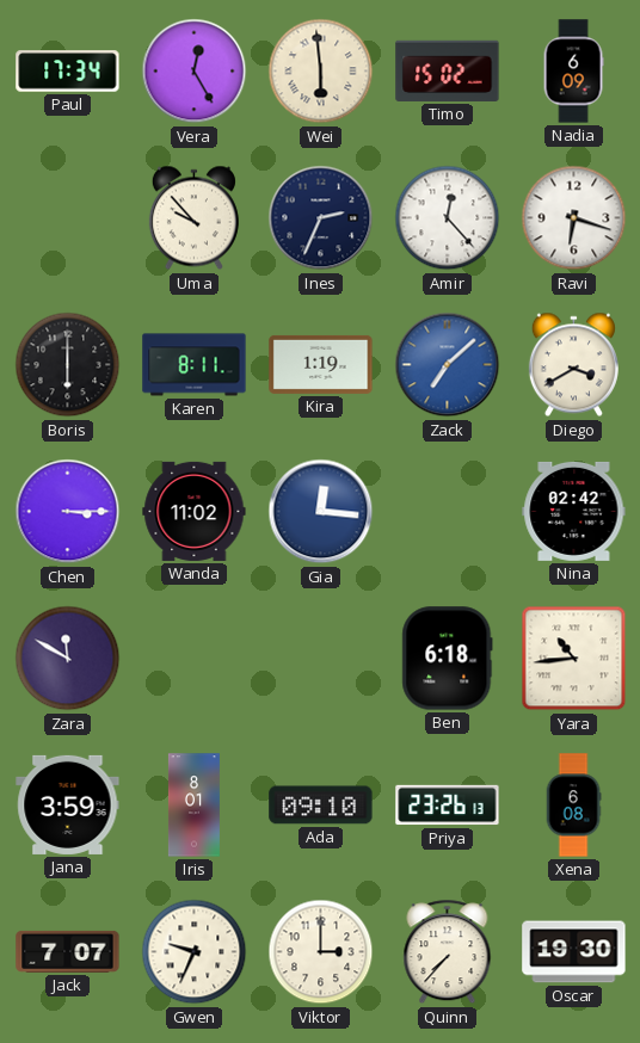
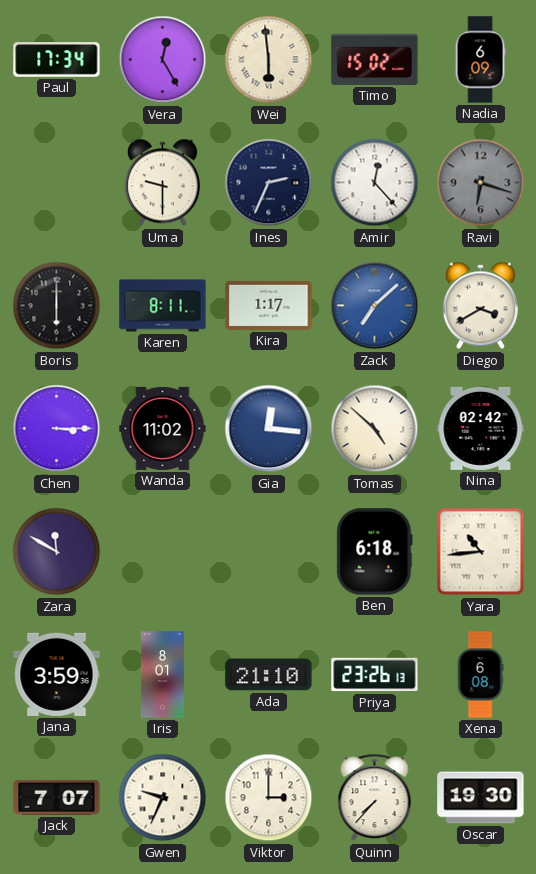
Uma: 9:53 -> 9:30
Ravi dial: white -> grey
Kira: 1:19 -> 1:17
Tomas: none -> 4:52
Ada: 09:10 -> 21:10
